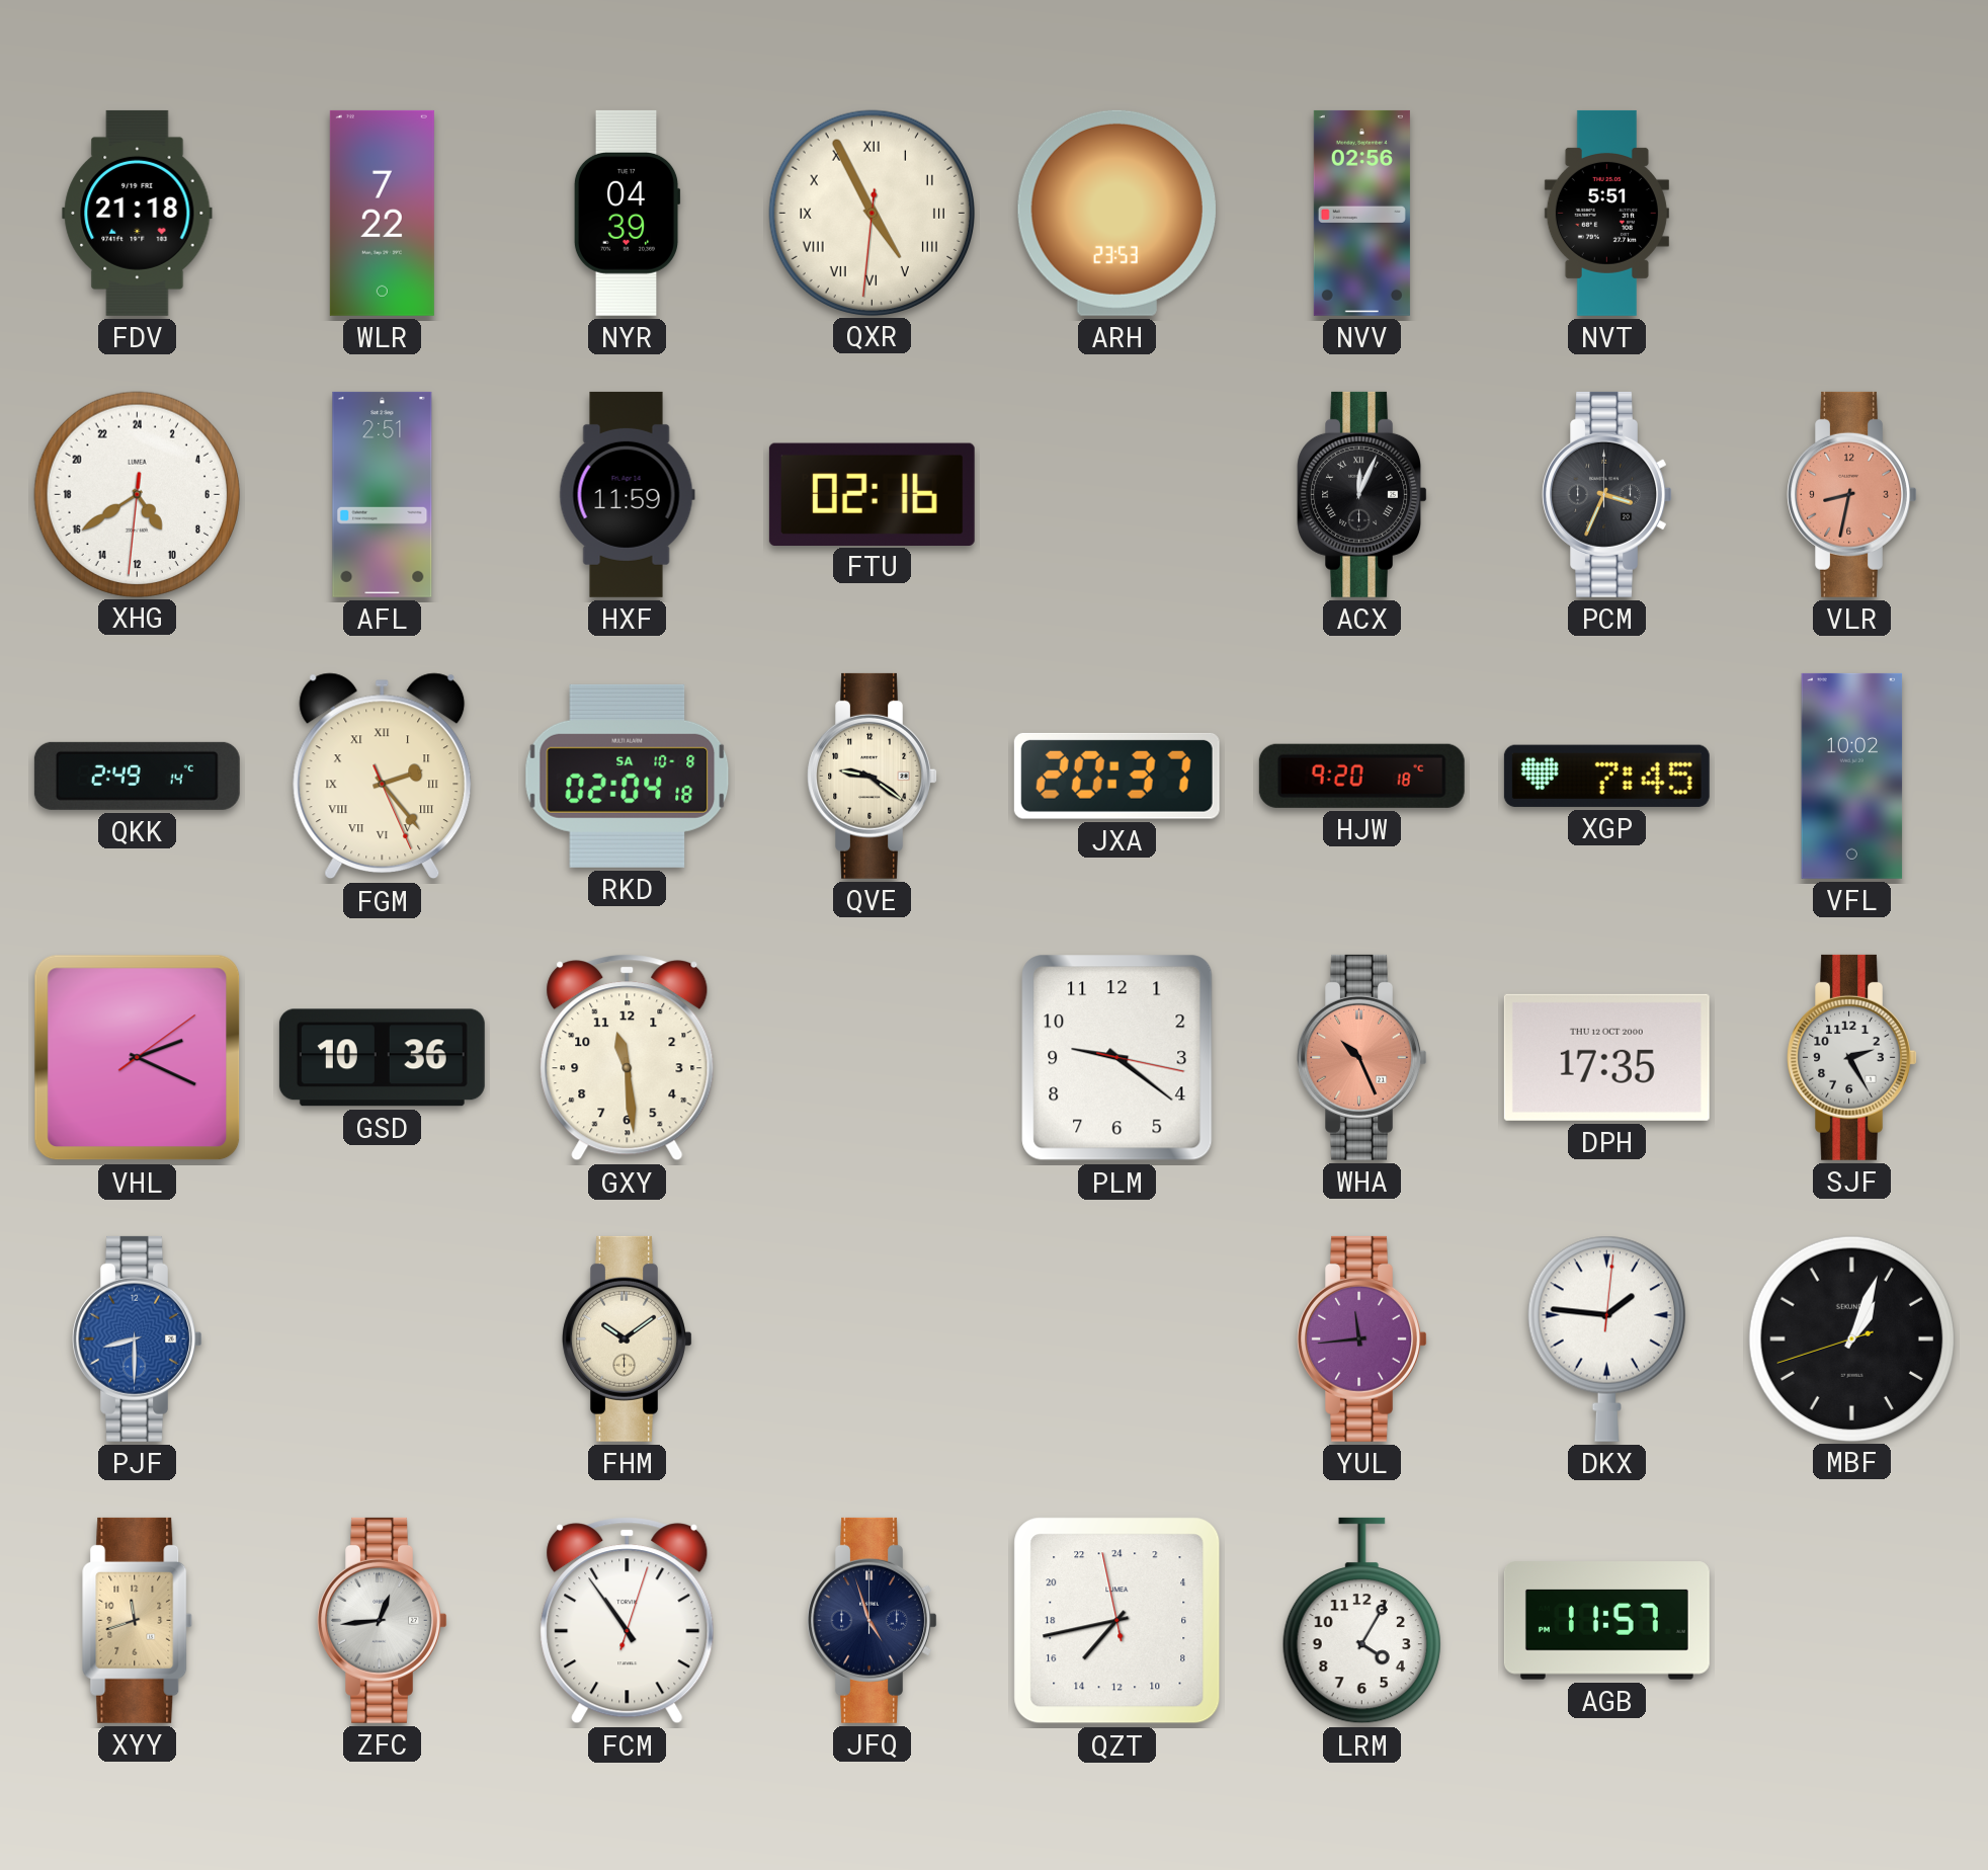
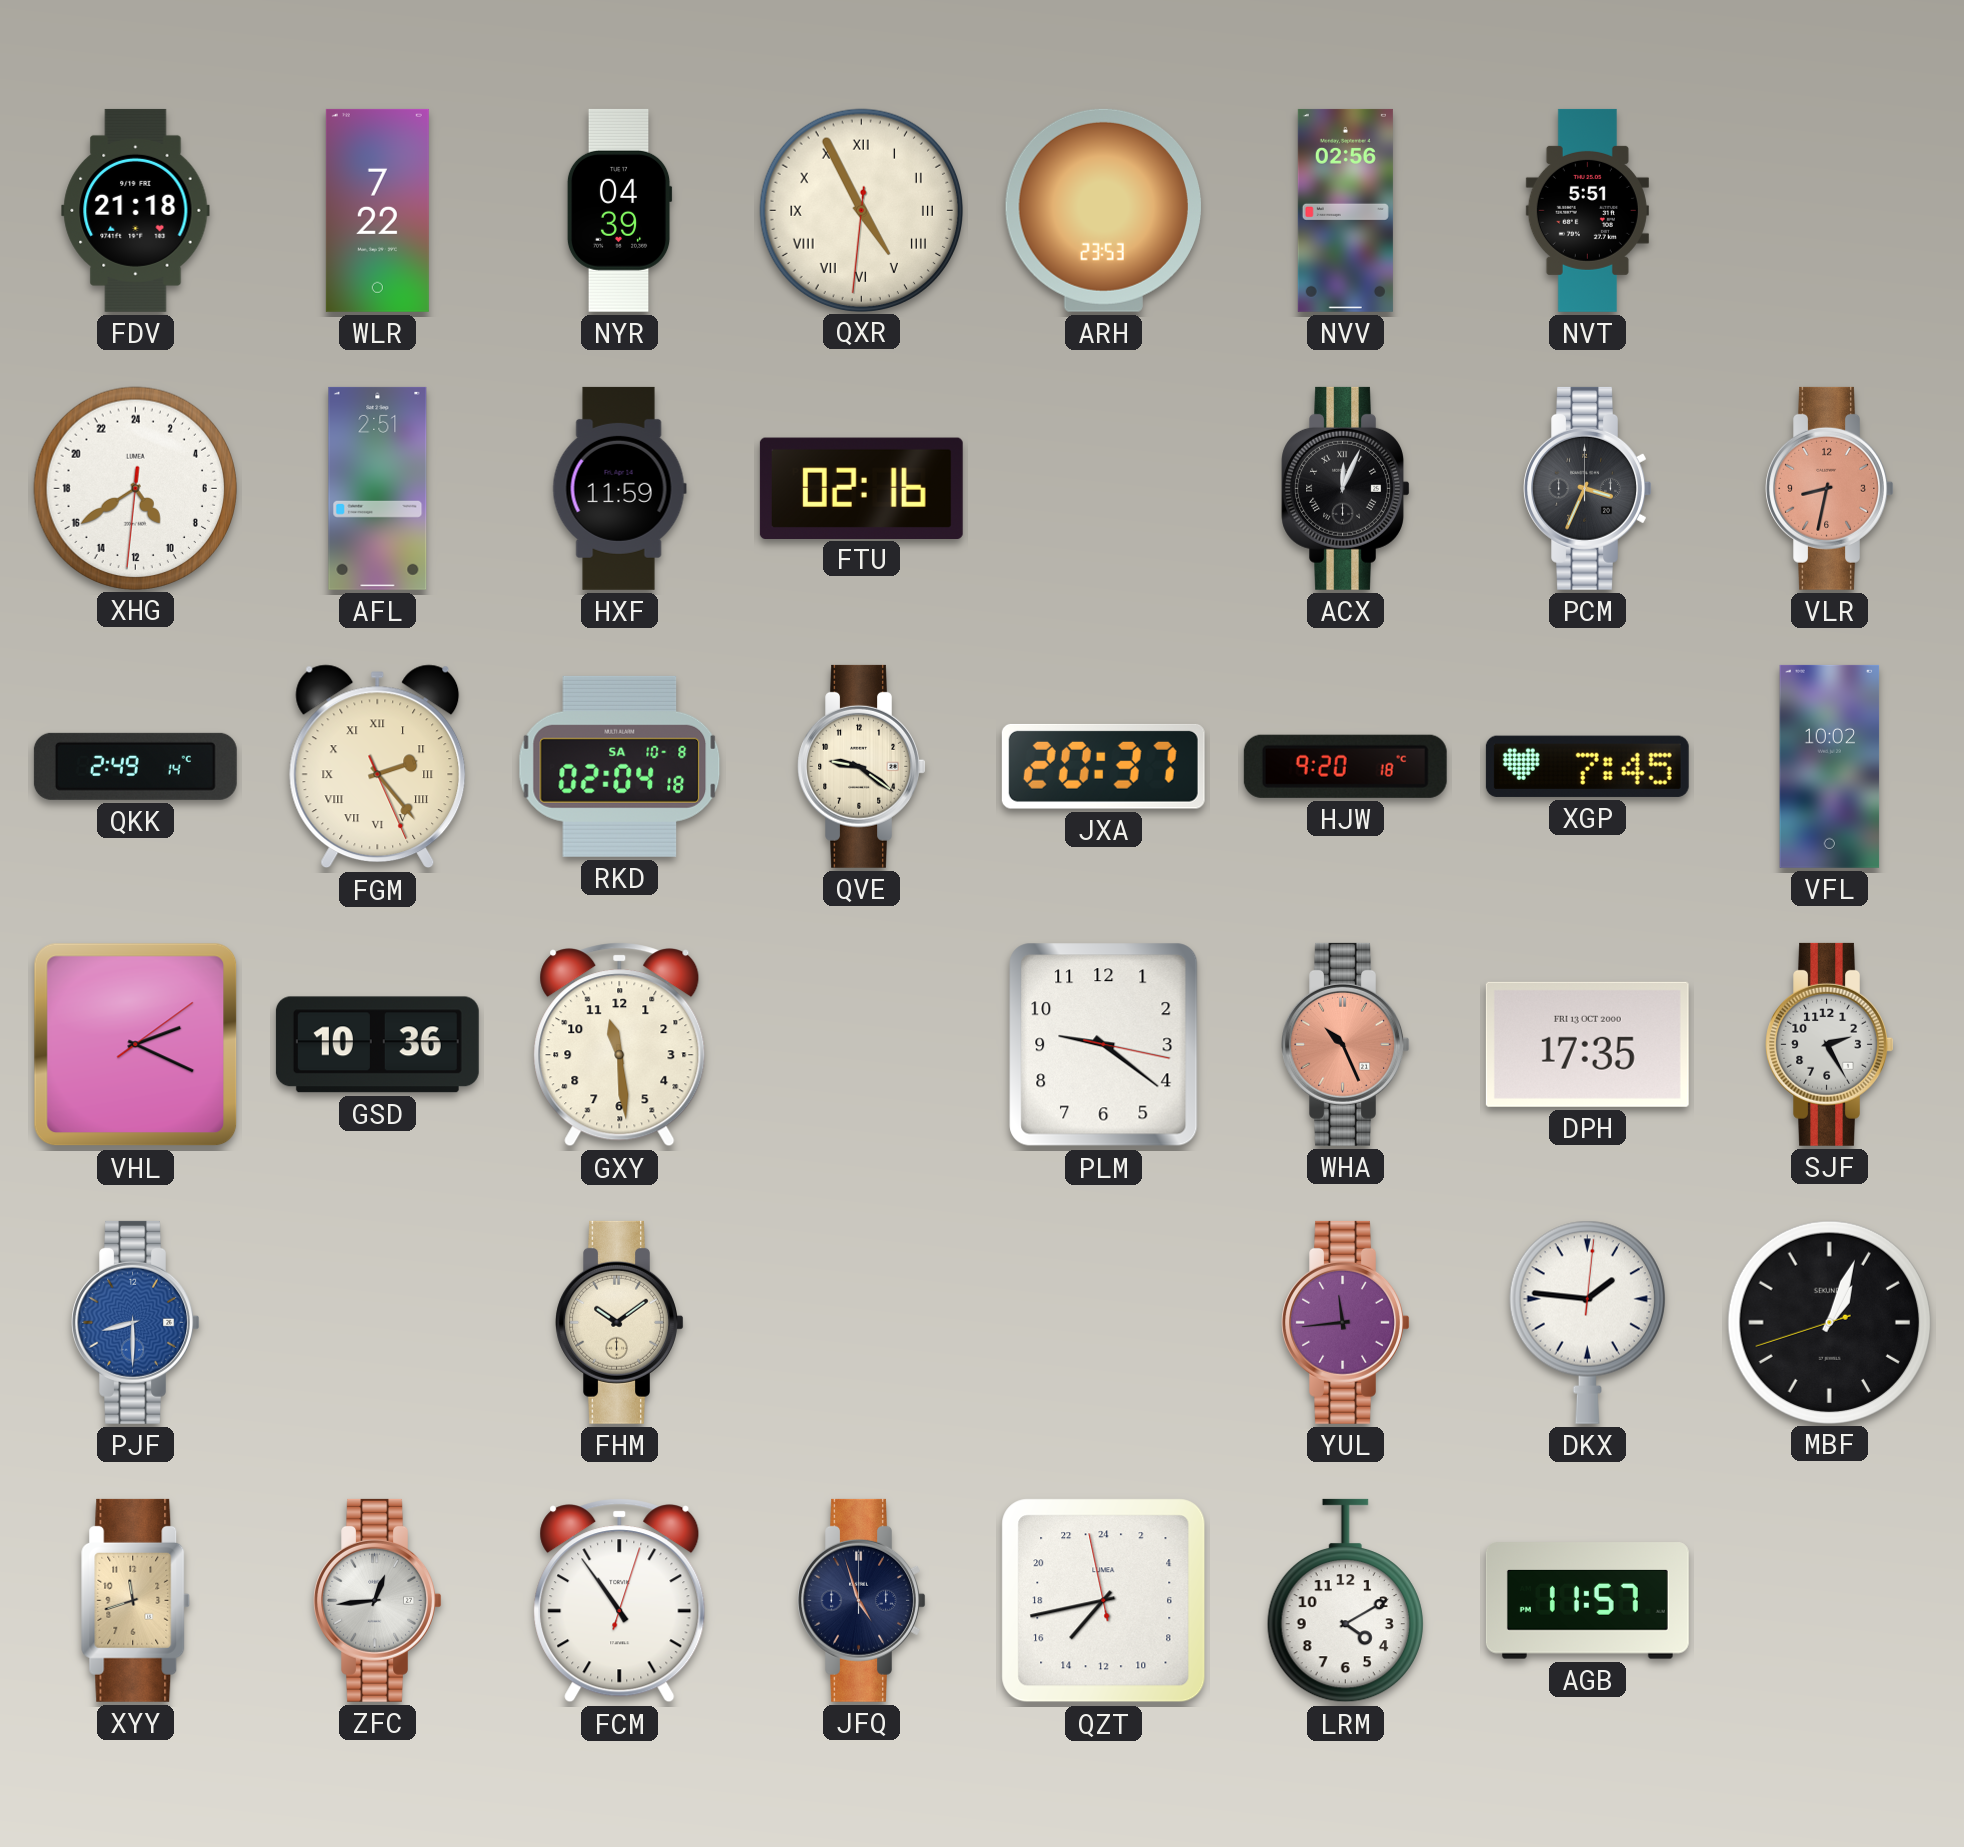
DPH date: THU 12 OCT 2000 -> FRI 13 OCT 2000
LRM: 4:05 -> 4:10
